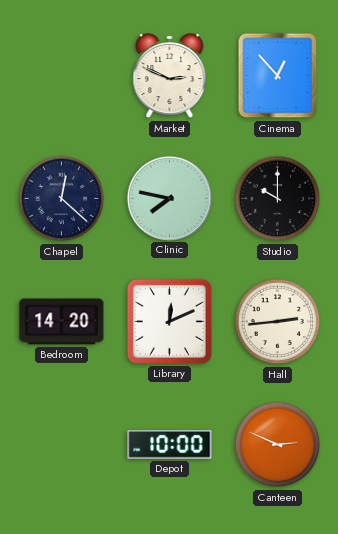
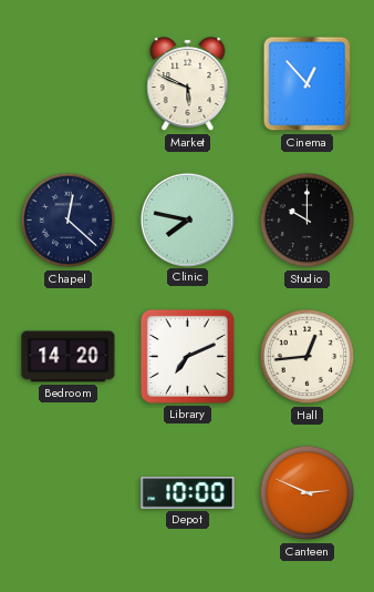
Market: 2:49 -> 5:49
Library: 12:11 -> 7:11
Hall: 2:44 -> 12:44
